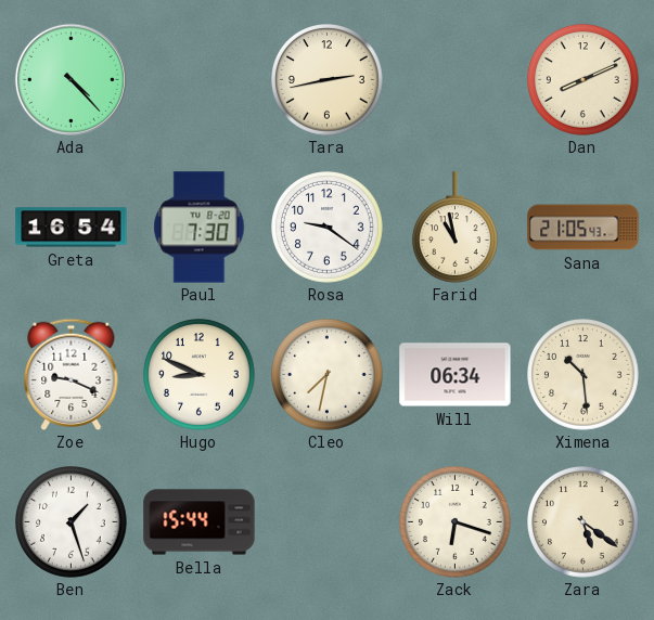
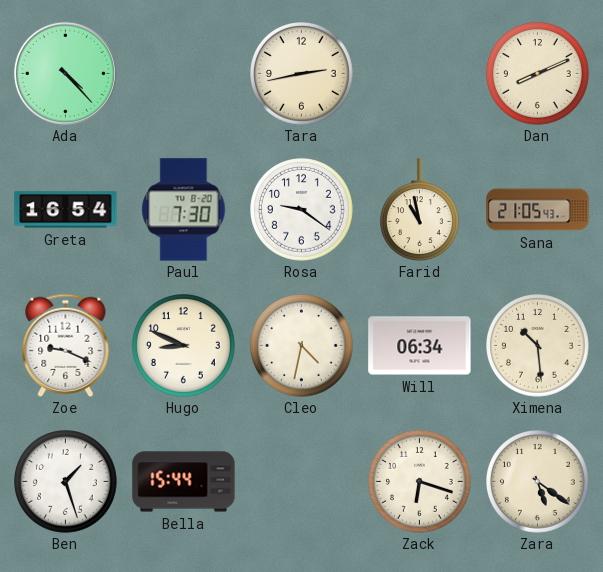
Cleo: 7:32 -> 4:32
